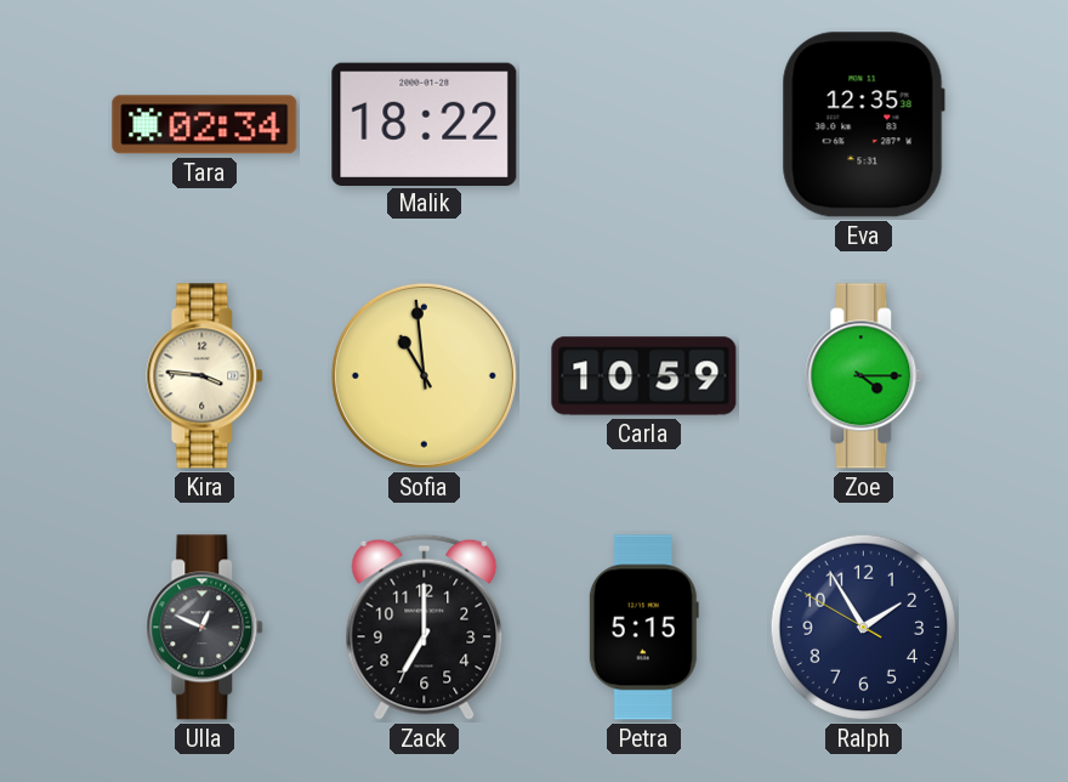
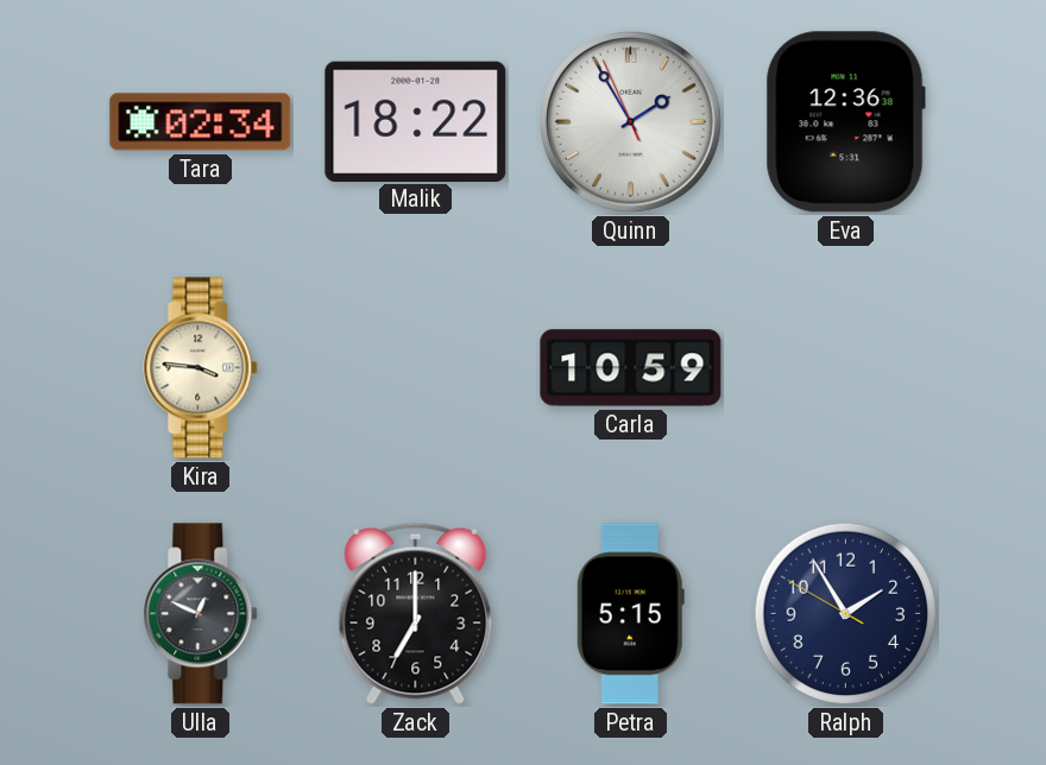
Quinn: none -> 1:54
Eva: 12:35 -> 12:36
Sofia: 10:59 -> none
Zoe: 4:15 -> none
